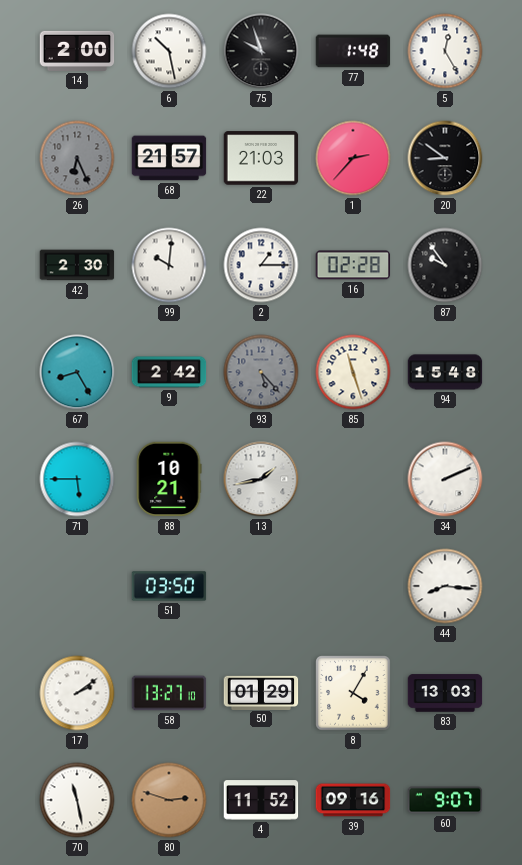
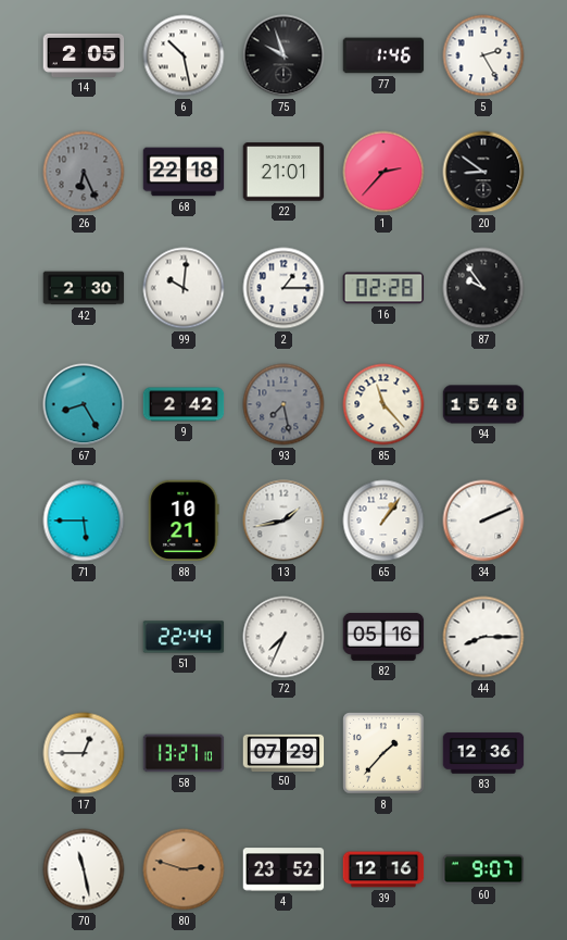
14: 2:00 -> 2:05
77: 1:48 -> 1:46
5: 12:25 -> 2:25
68: 21:57 -> 22:18
22: 21:03 -> 21:01
93: 5:23 -> 7:28
85: 11:27 -> 11:23
65: none -> 1:06
51: 03:50 -> 22:44
72: none -> 7:34
82: none -> 05:16
44: 8:16 -> 8:15
17: 2:09 -> 12:45
50: 01:29 -> 07:29
8: 4:05 -> 1:37
83: 13:03 -> 12:36
4: 11:52 -> 23:52
39: 09:16 -> 12:16
